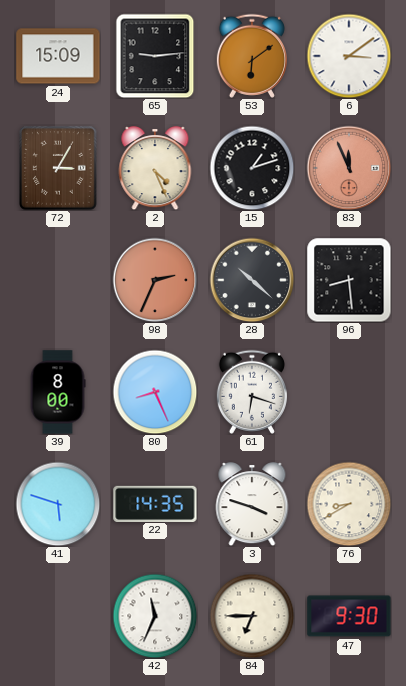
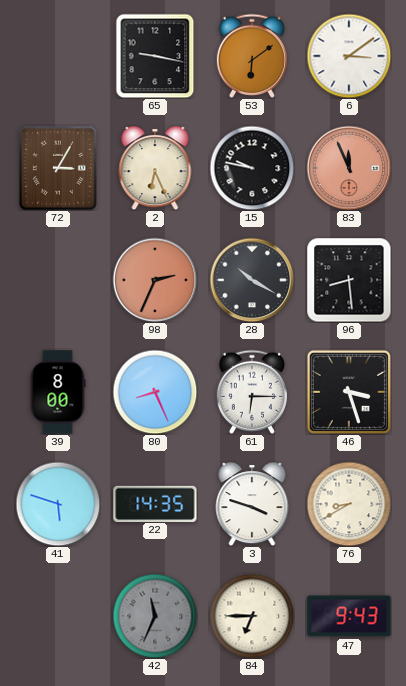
24: 15:09 -> none
65: 9:14 -> 9:17
2: 4:26 -> 6:26
15: 1:12 -> 9:47
28: 10:22 -> 10:20
61: 6:18 -> 6:15
46: none -> 3:27
42 dial: white -> grey
47: 9:30 -> 9:43
